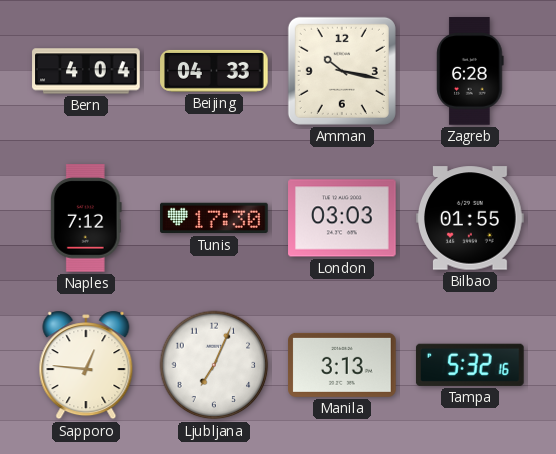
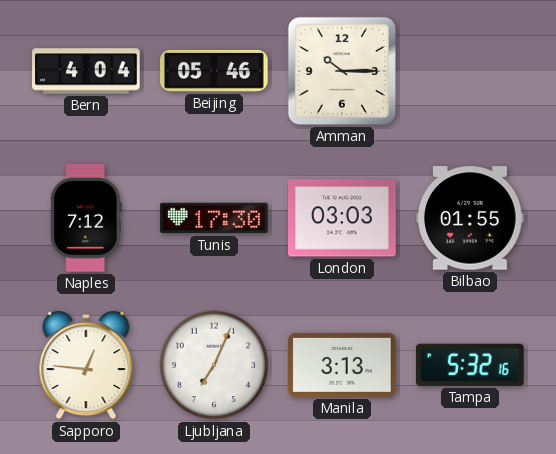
Beijing: 04:33 -> 05:46
Amman: 10:17 -> 10:15
Zagreb: 6:28 -> none
